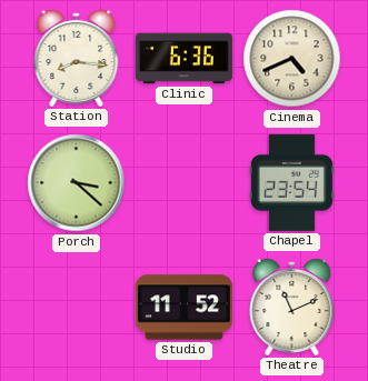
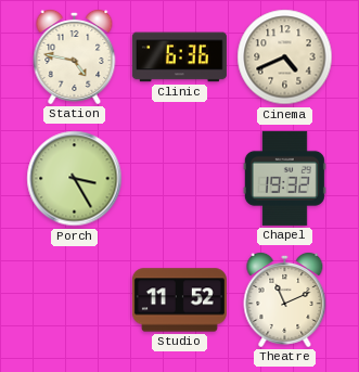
Station: 8:16 -> 4:47
Porch: 3:22 -> 3:25
Chapel: 23:54 -> 19:32
